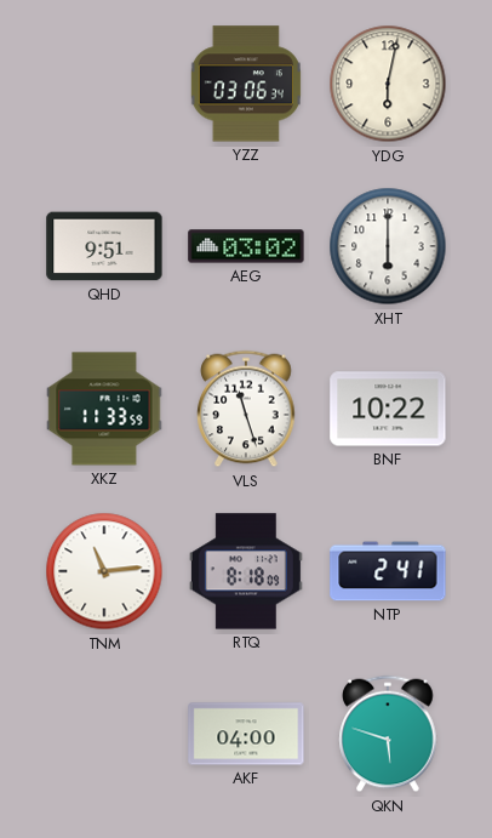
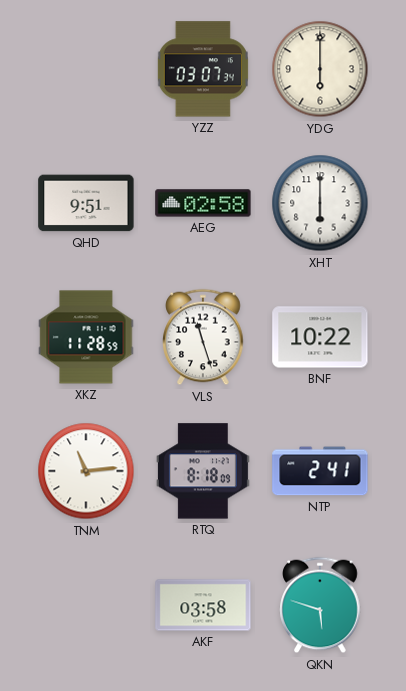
YZZ: 03:06 -> 03:07
YDG: 6:02 -> 6:00
AEG: 03:02 -> 02:58
XKZ: 11:33 -> 11:28
AKF: 04:00 -> 03:58
